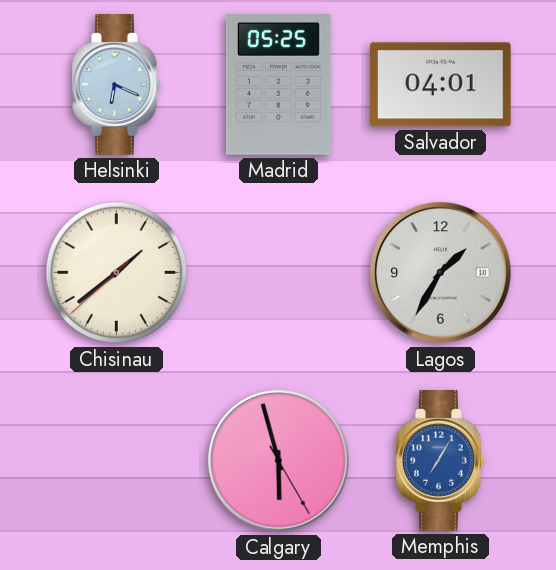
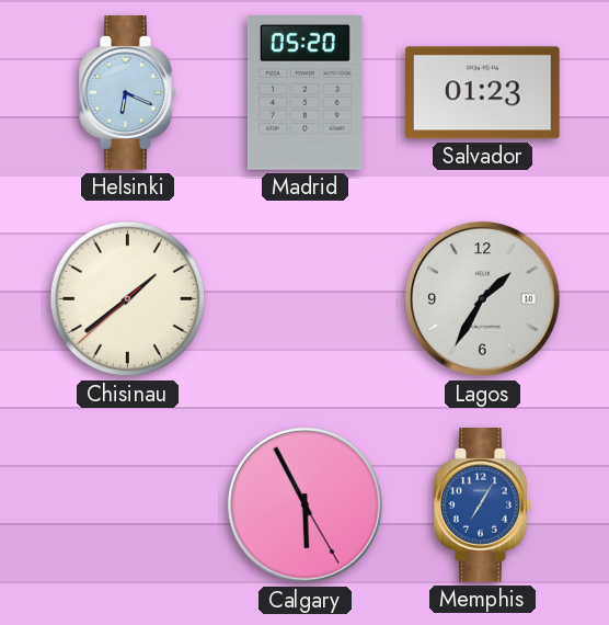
Madrid: 05:25 -> 05:20
Salvador: 04:01 -> 01:23
Calgary: 5:57 -> 5:55
